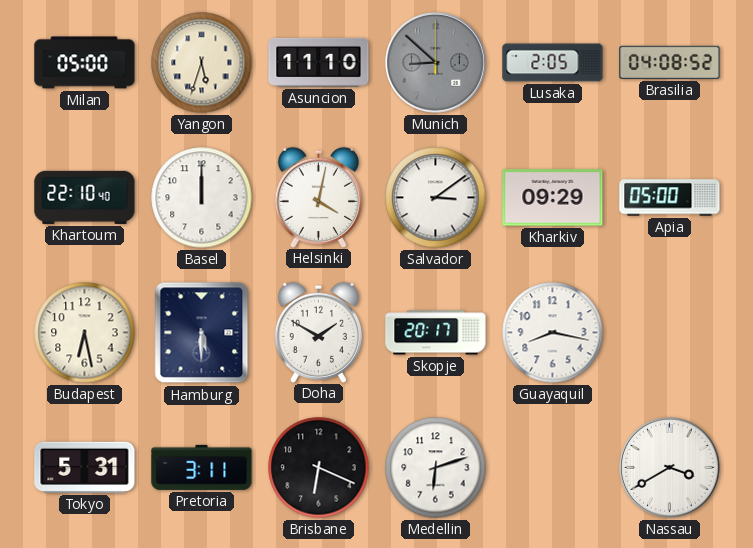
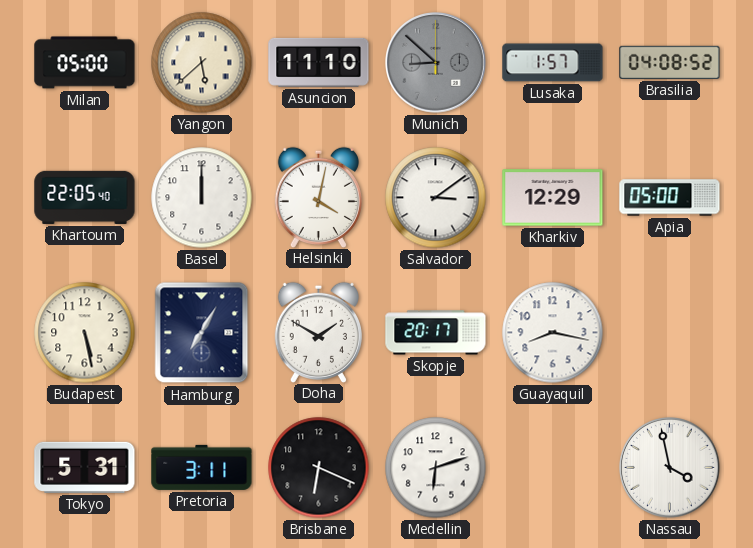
Yangon: 5:33 -> 5:38
Lusaka: 2:05 -> 1:57
Khartoum: 22:10 -> 22:05
Kharkiv: 09:29 -> 12:29
Budapest: 6:28 -> 5:28
Hamburg: 5:30 -> 7:05
Nassau: 3:40 -> 3:58
